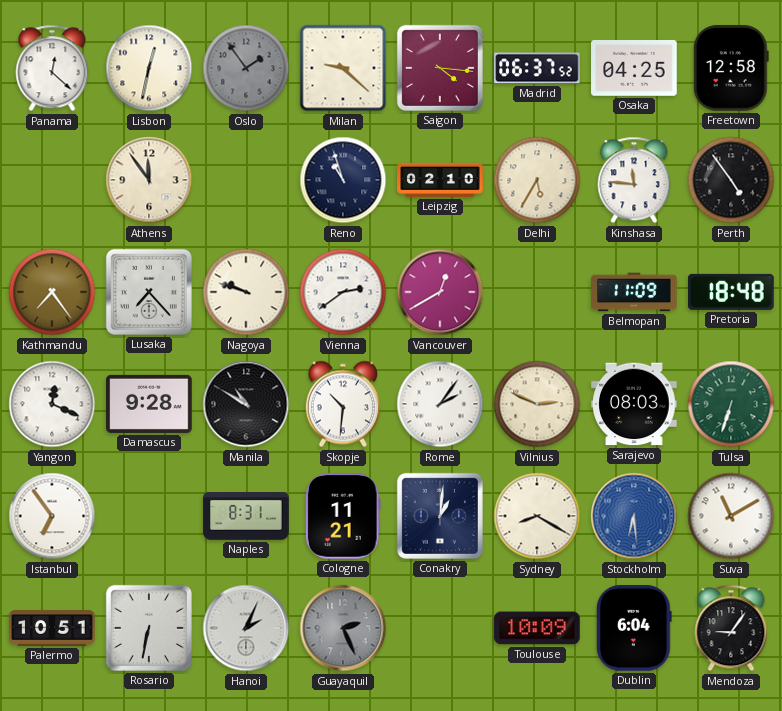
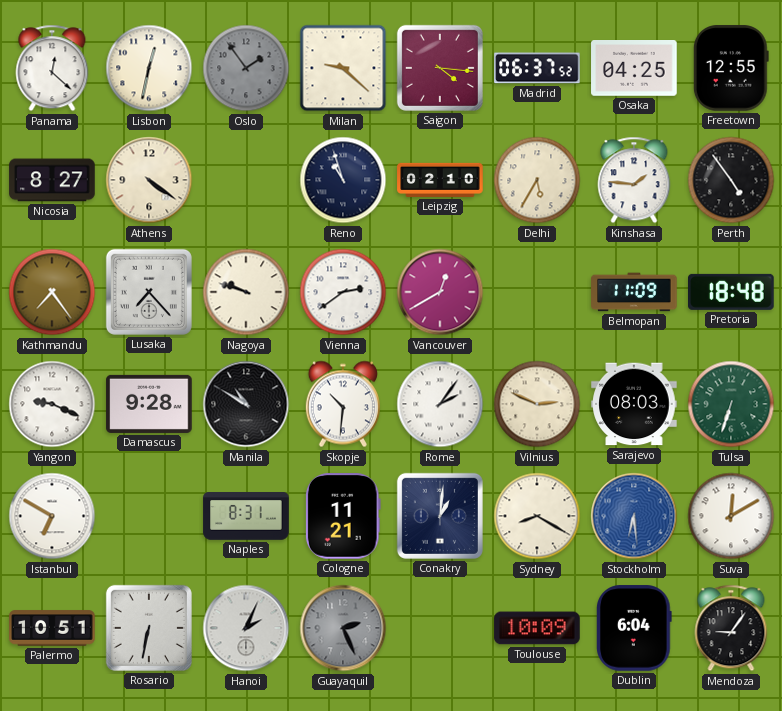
Freetown: 12:58 -> 12:55
Nicosia: none -> 8:27
Athens: 11:54 -> 4:21
Kinshasa: 11:46 -> 1:46
Yangon: 12:19 -> 9:19
Istanbul: 6:54 -> 6:50
Suva: 11:10 -> 12:10
